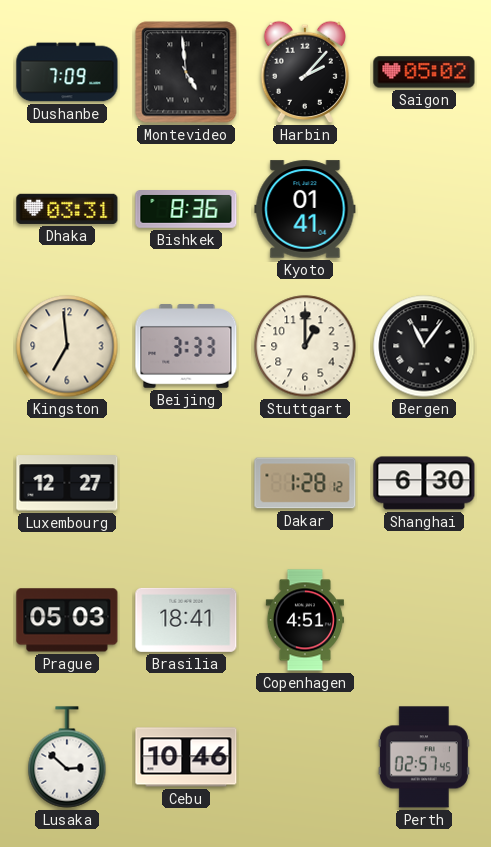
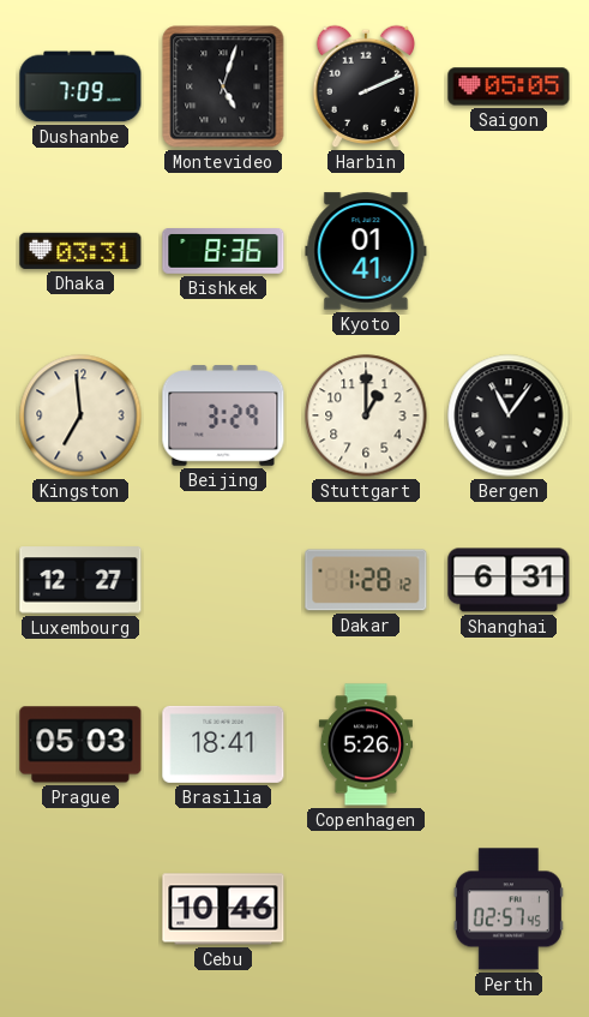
Montevideo: 4:59 -> 5:03
Harbin: 2:07 -> 2:11
Saigon: 05:02 -> 05:05
Beijing: 3:33 -> 3:29
Shanghai: 6:30 -> 6:31
Copenhagen: 4:51 -> 5:26
Lusaka: 2:52 -> none
